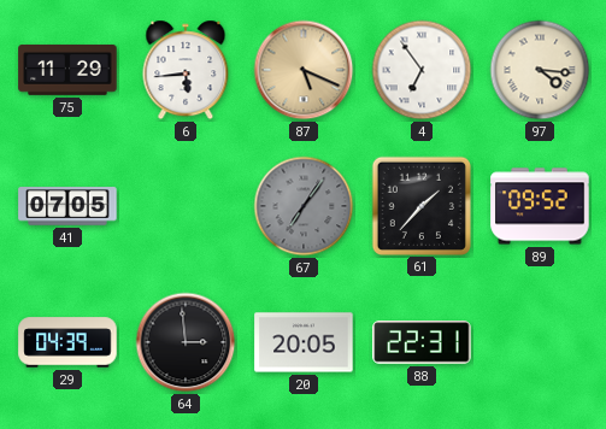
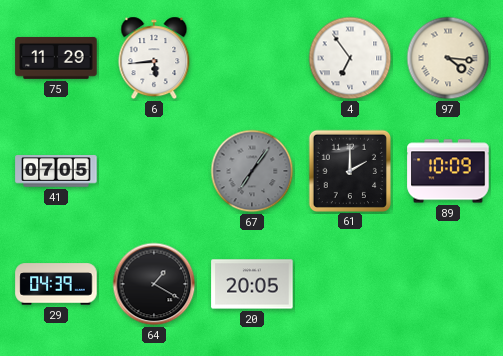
87: 5:19 -> none
61: 1:37 -> 2:00
89: 09:52 -> 10:09
64: 2:59 -> 1:20
88: 22:31 -> none
